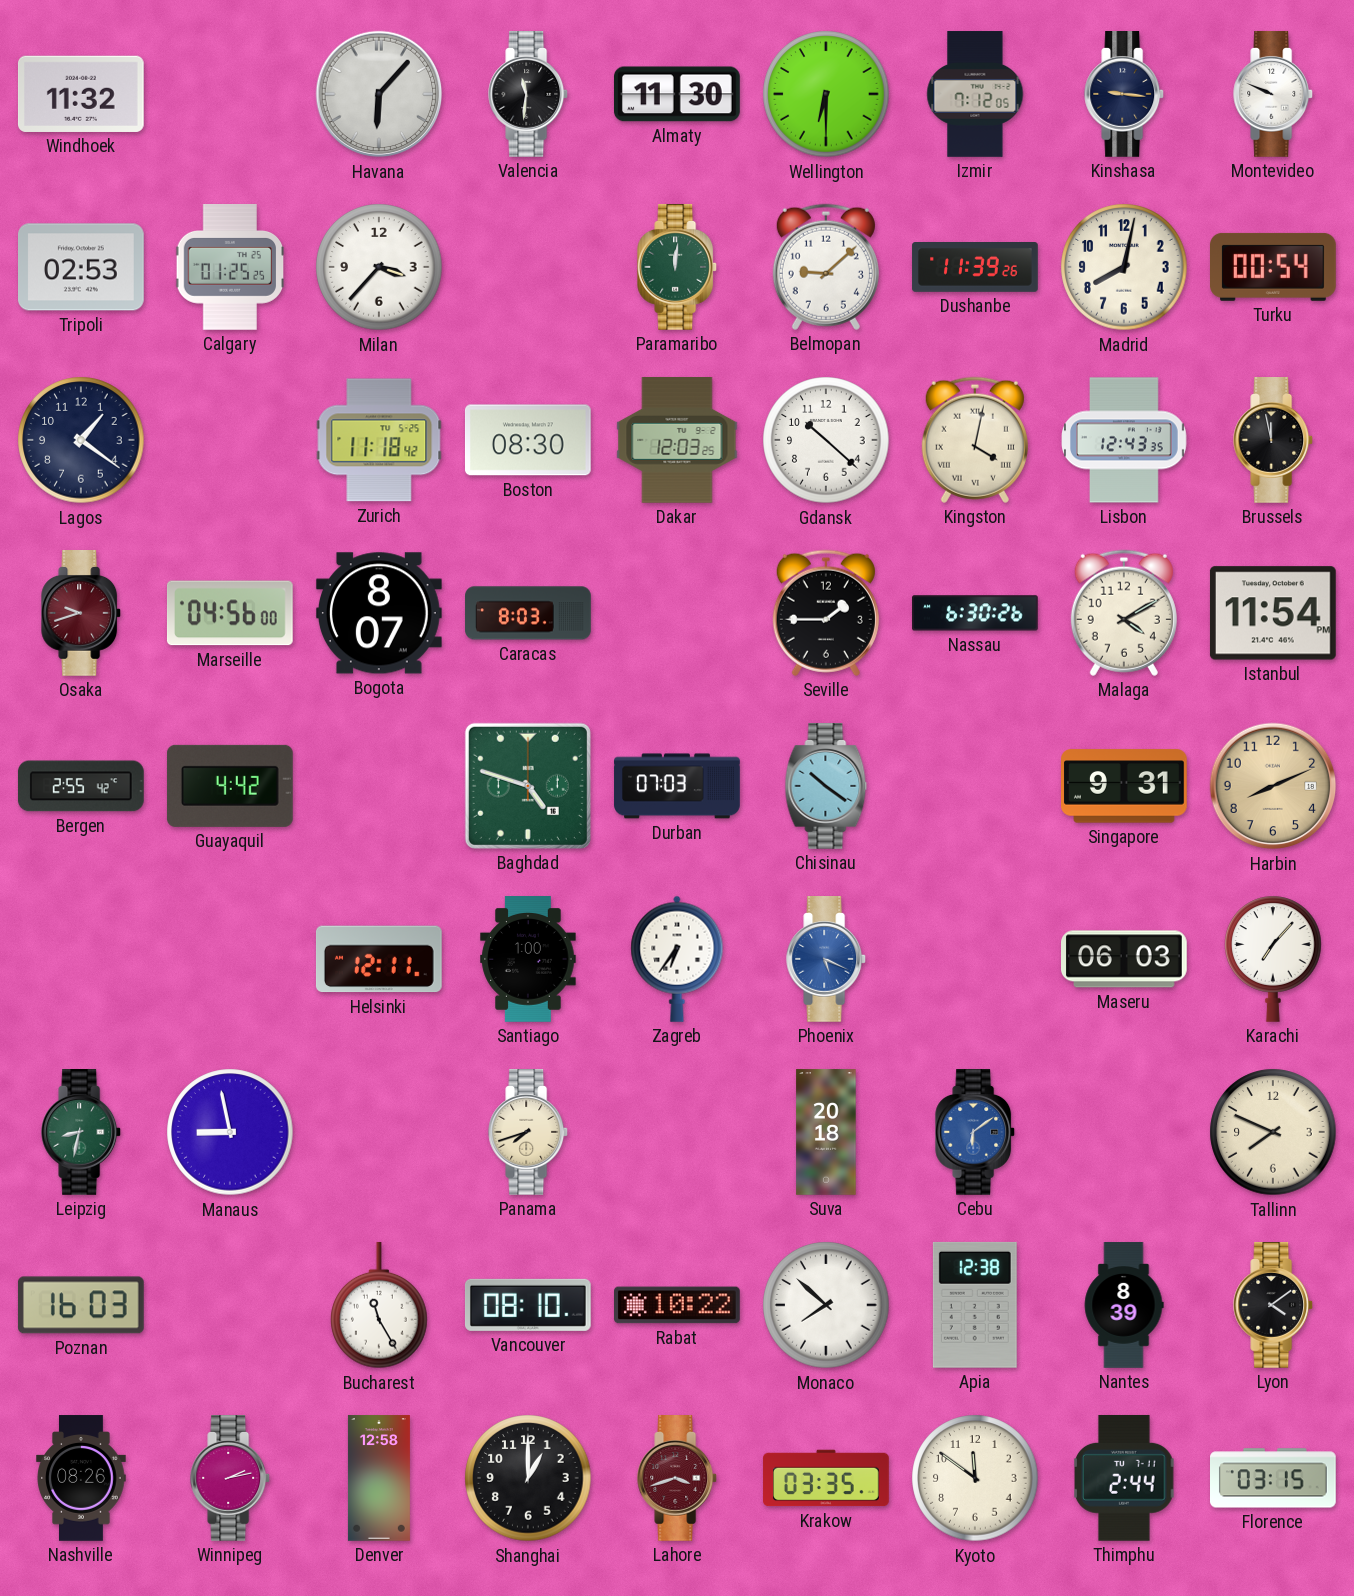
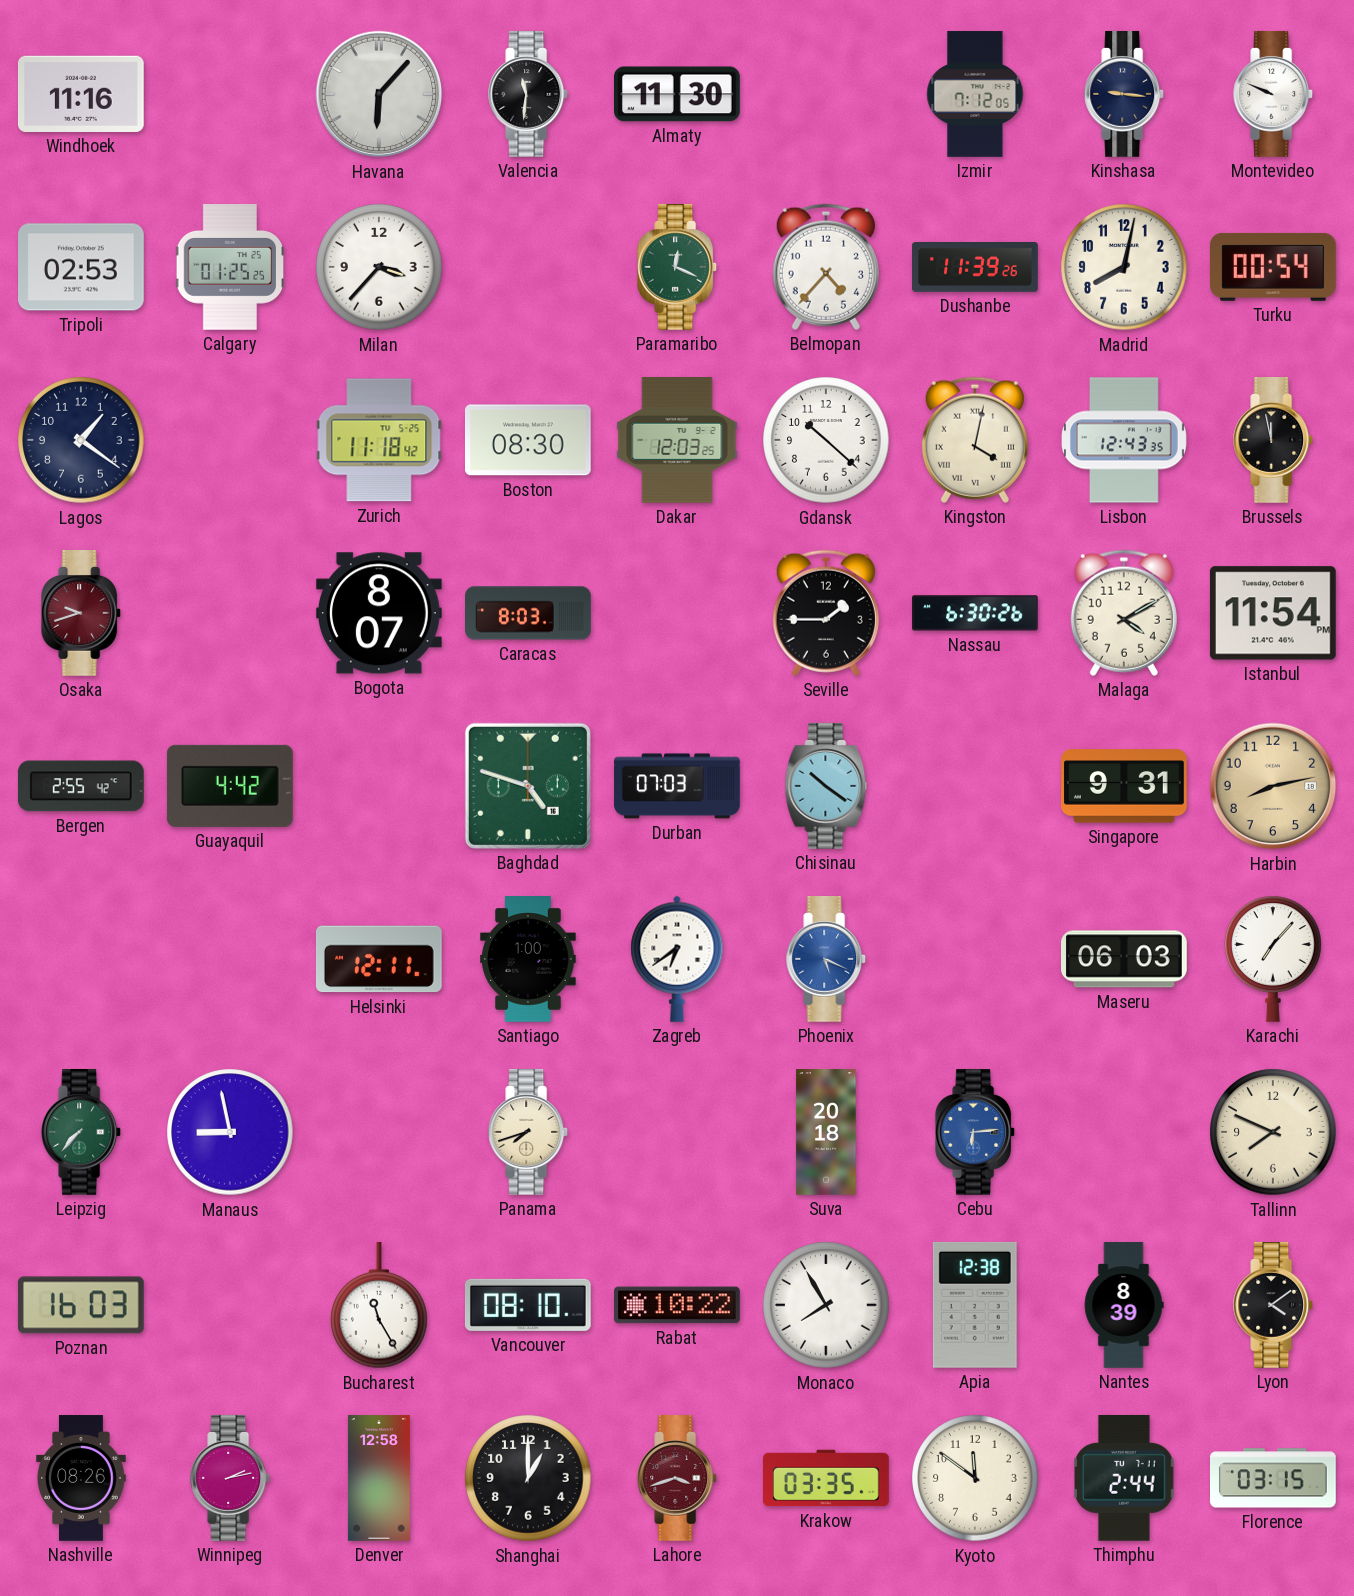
Windhoek: 11:32 -> 11:16
Wellington: 6:30 -> none
Paramaribo: 12:01 -> 12:19
Belmopan: 9:08 -> 4:37
Marseille: 04:56 -> none
Harbin: 8:11 -> 8:13
Zagreb: 6:36 -> 6:39
Leipzig: 8:32 -> 7:37
Cebu: 6:09 -> 6:14
Monaco: 7:52 -> 7:55
